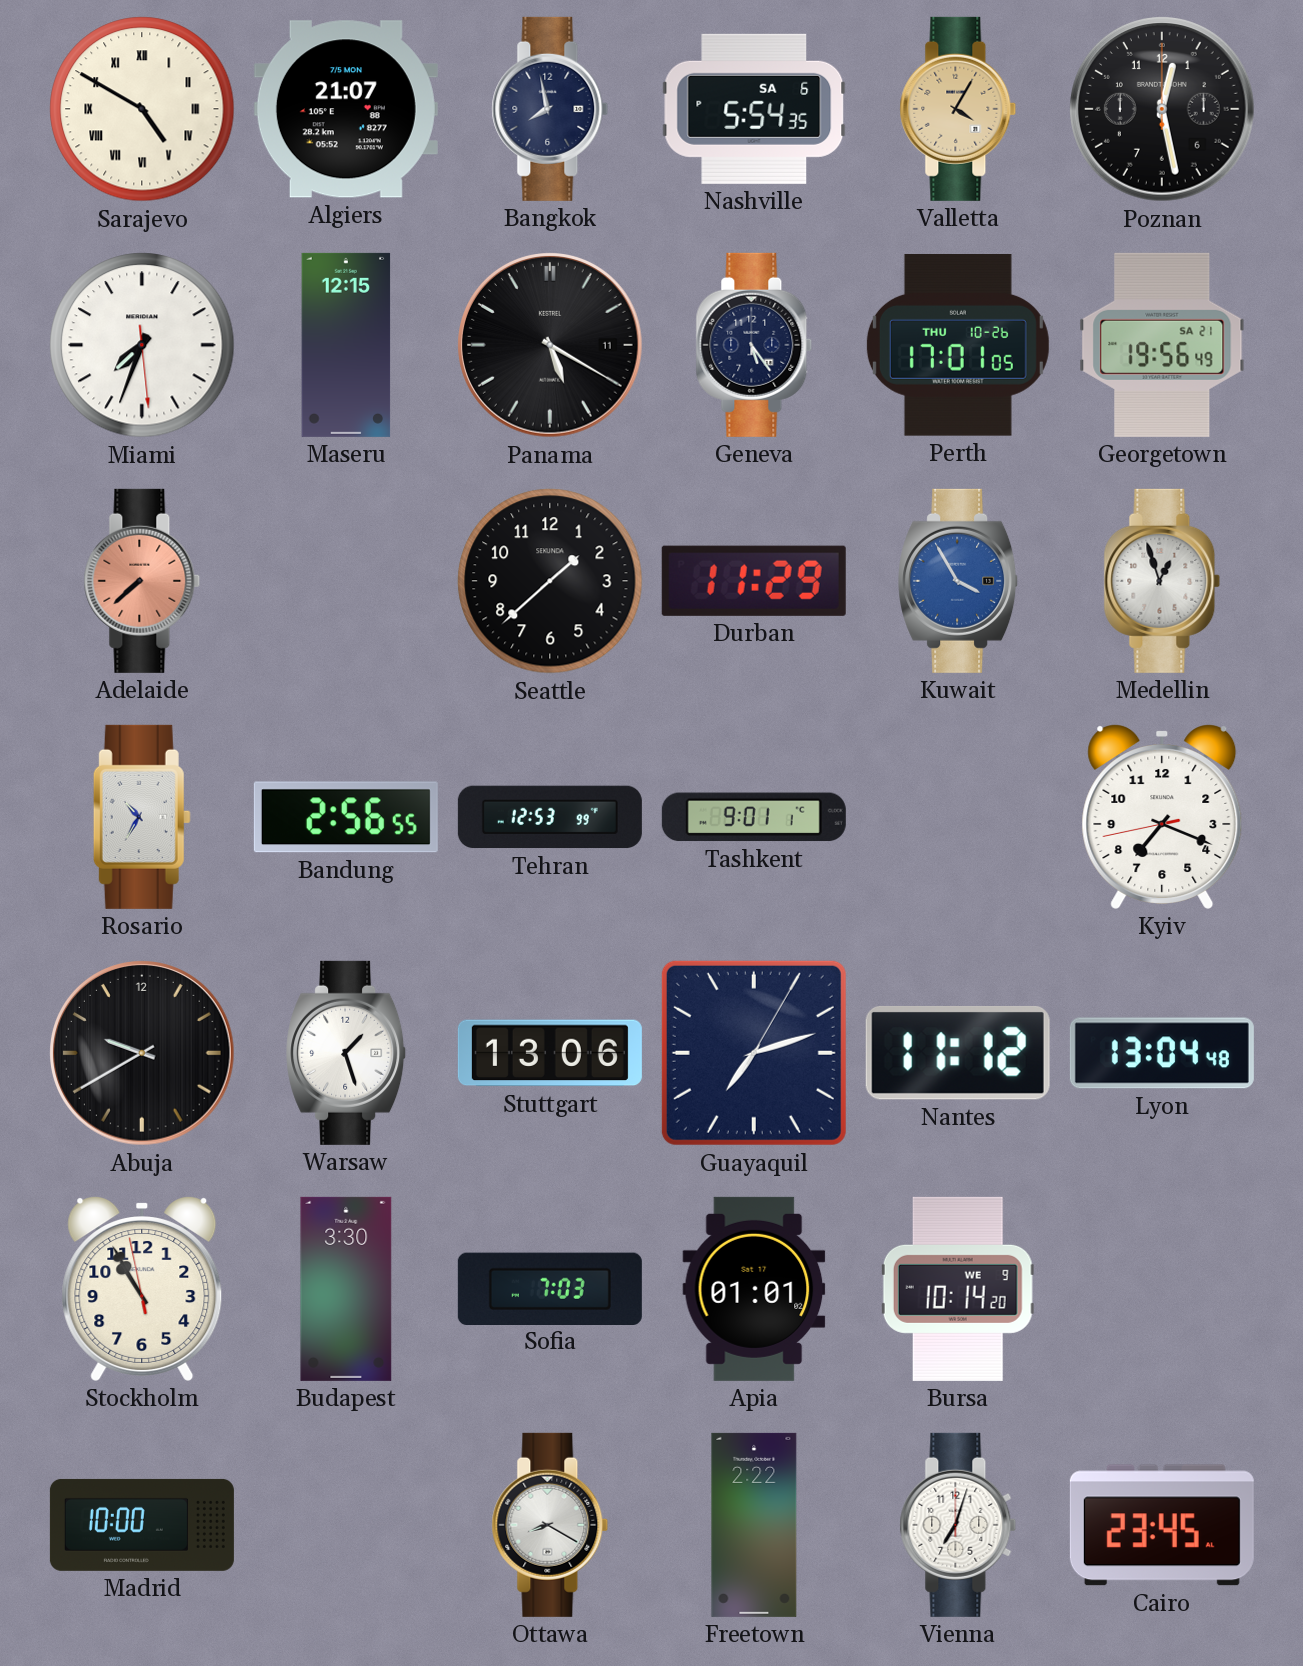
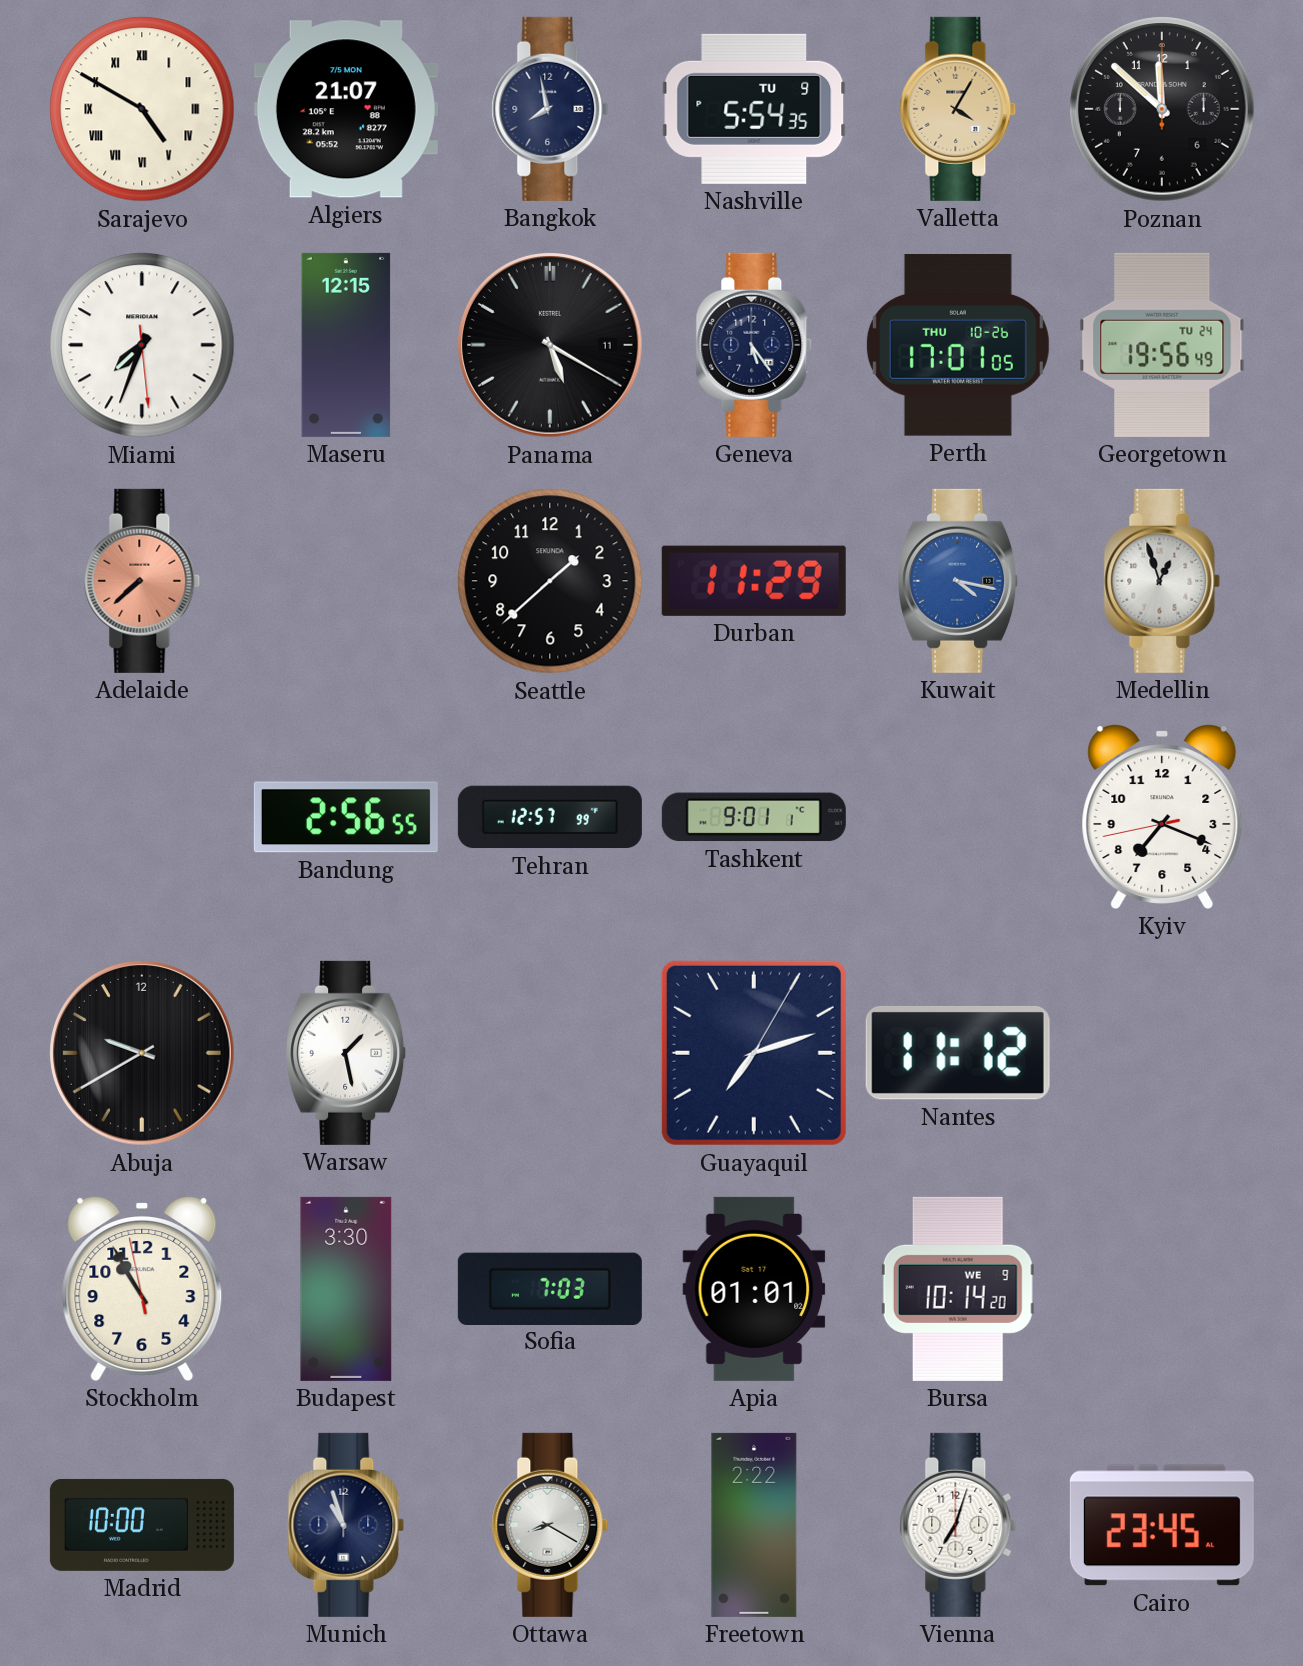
Nashville date: SA 6 -> TU 9
Poznan: 12:28 -> 11:52
Georgetown date: SA 21 -> TU 24
Kuwait: 3:55 -> 4:17
Rosario: 10:35 -> none
Tehran: 12:53 -> 12:57
Warsaw: 1:27 -> 1:28
Stuttgart: 13:06 -> none
Lyon: 13:04 -> none
Munich: none -> 10:57
